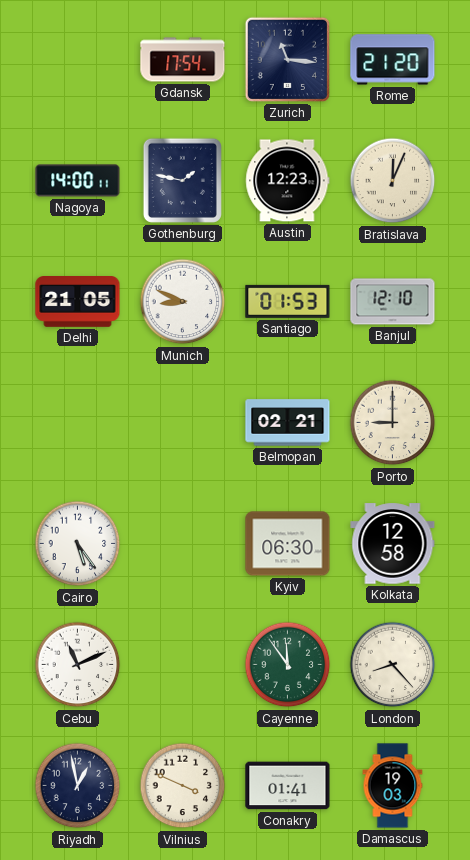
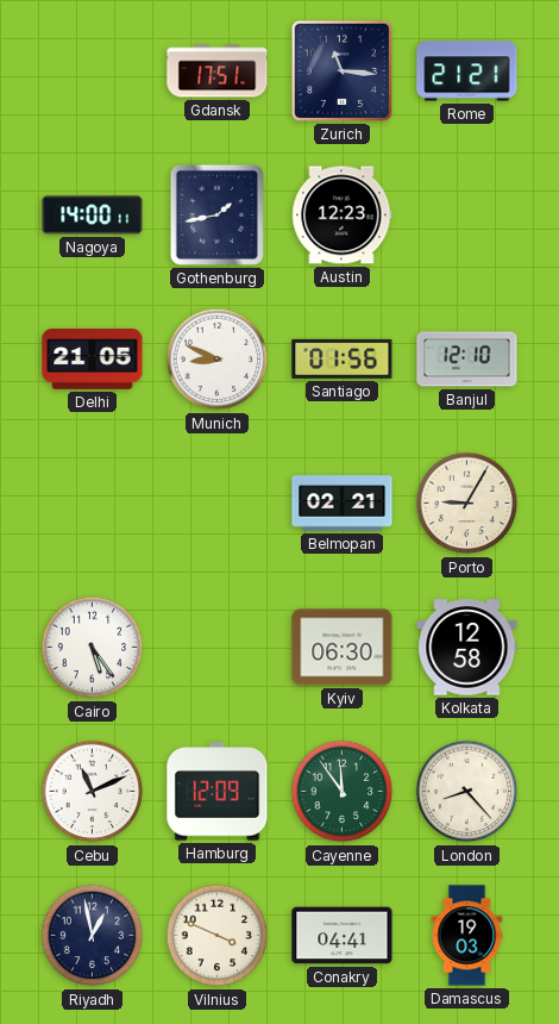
Gdansk: 17:54 -> 17:51
Rome: 21:20 -> 21:21
Gothenburg: 1:47 -> 1:43
Bratislava: 12:04 -> none
Santiago: 01:53 -> 01:56
Porto: 9:00 -> 9:05
Hamburg: none -> 12:09
Conakry: 01:41 -> 04:41
